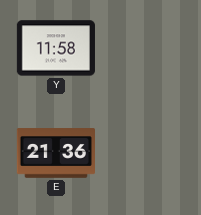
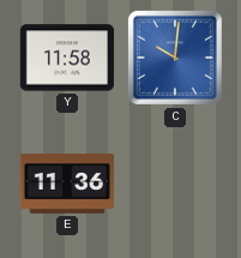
C: none -> 10:01
E: 21:36 -> 11:36
